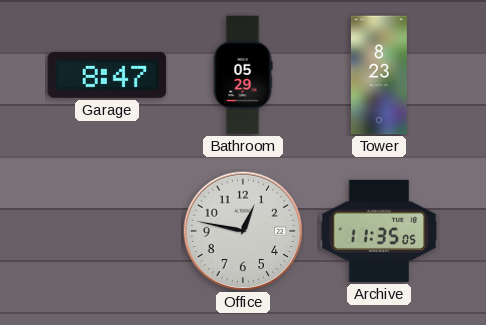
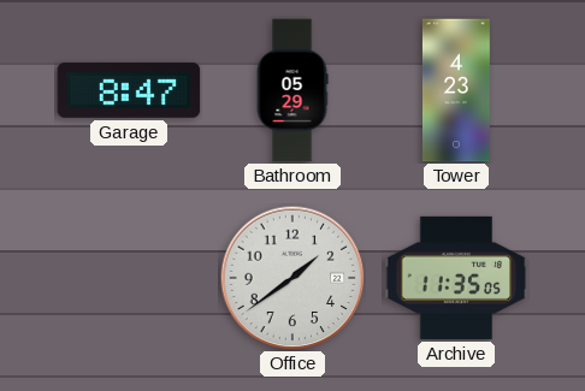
Tower: 8:23 -> 4:23
Office: 12:47 -> 1:39
